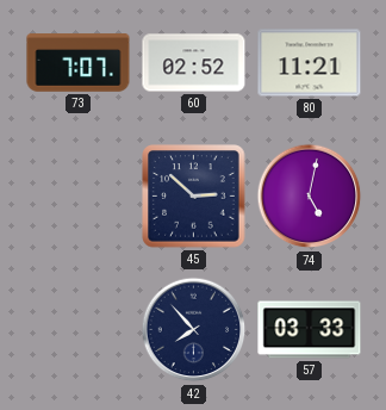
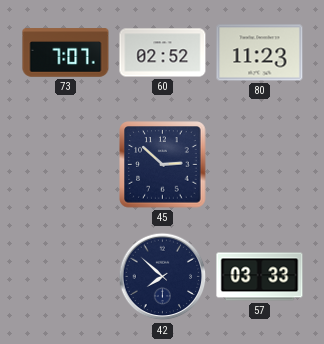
80: 11:21 -> 11:23
74: 5:02 -> none
42: 7:53 -> 7:52
